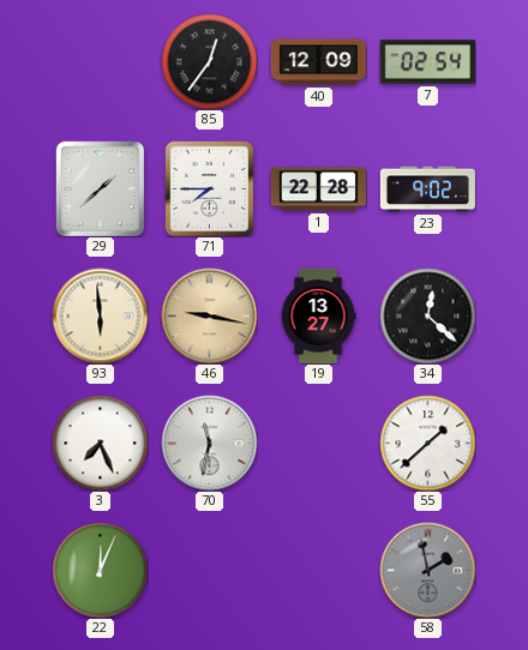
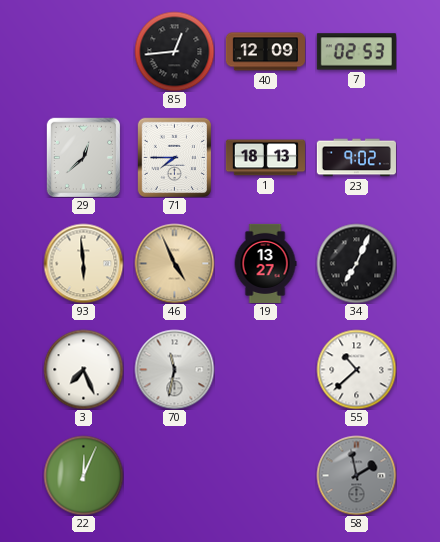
85: 12:36 -> 12:44
7: 02:54 -> 02:53
29: 1:38 -> 12:38
1: 22:28 -> 18:13
46: 9:17 -> 4:56
34: 12:22 -> 7:04
55: 1:38 -> 10:38
